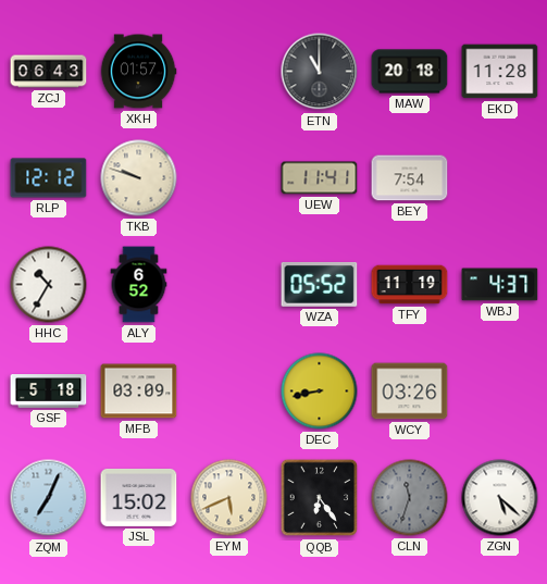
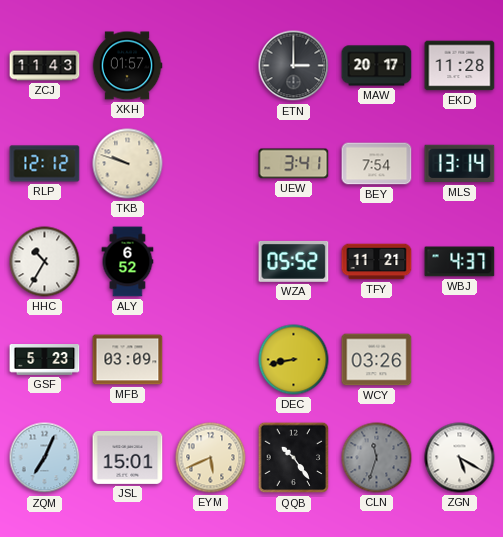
ZCJ: 06:43 -> 11:43
ETN: 11:00 -> 3:00
MAW: 20:18 -> 20:17
UEW: 11:41 -> 3:41
MLS: none -> 13:14
TFY: 11:19 -> 11:21
GSF: 5:18 -> 5:23
JSL: 15:02 -> 15:01
QQB: 6:24 -> 10:24
ZGN: 5:22 -> 5:20
